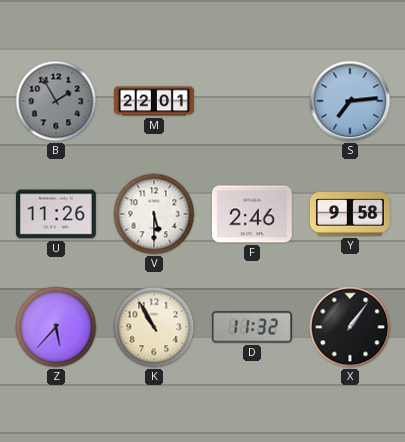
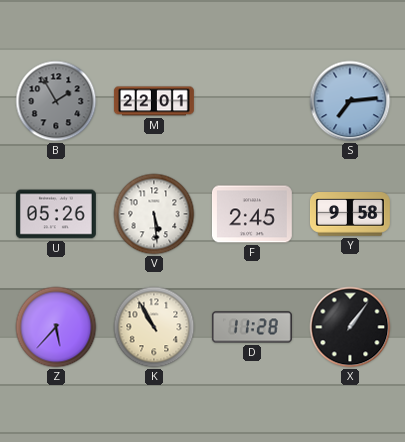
U: 11:26 -> 05:26
V: 5:30 -> 5:29
F: 2:46 -> 2:45
D: 11:32 -> 11:28
